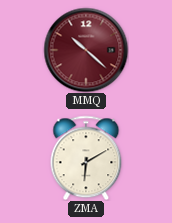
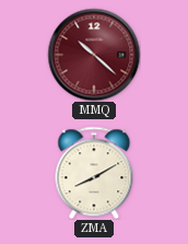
ZMA: 6:10 -> 8:10
